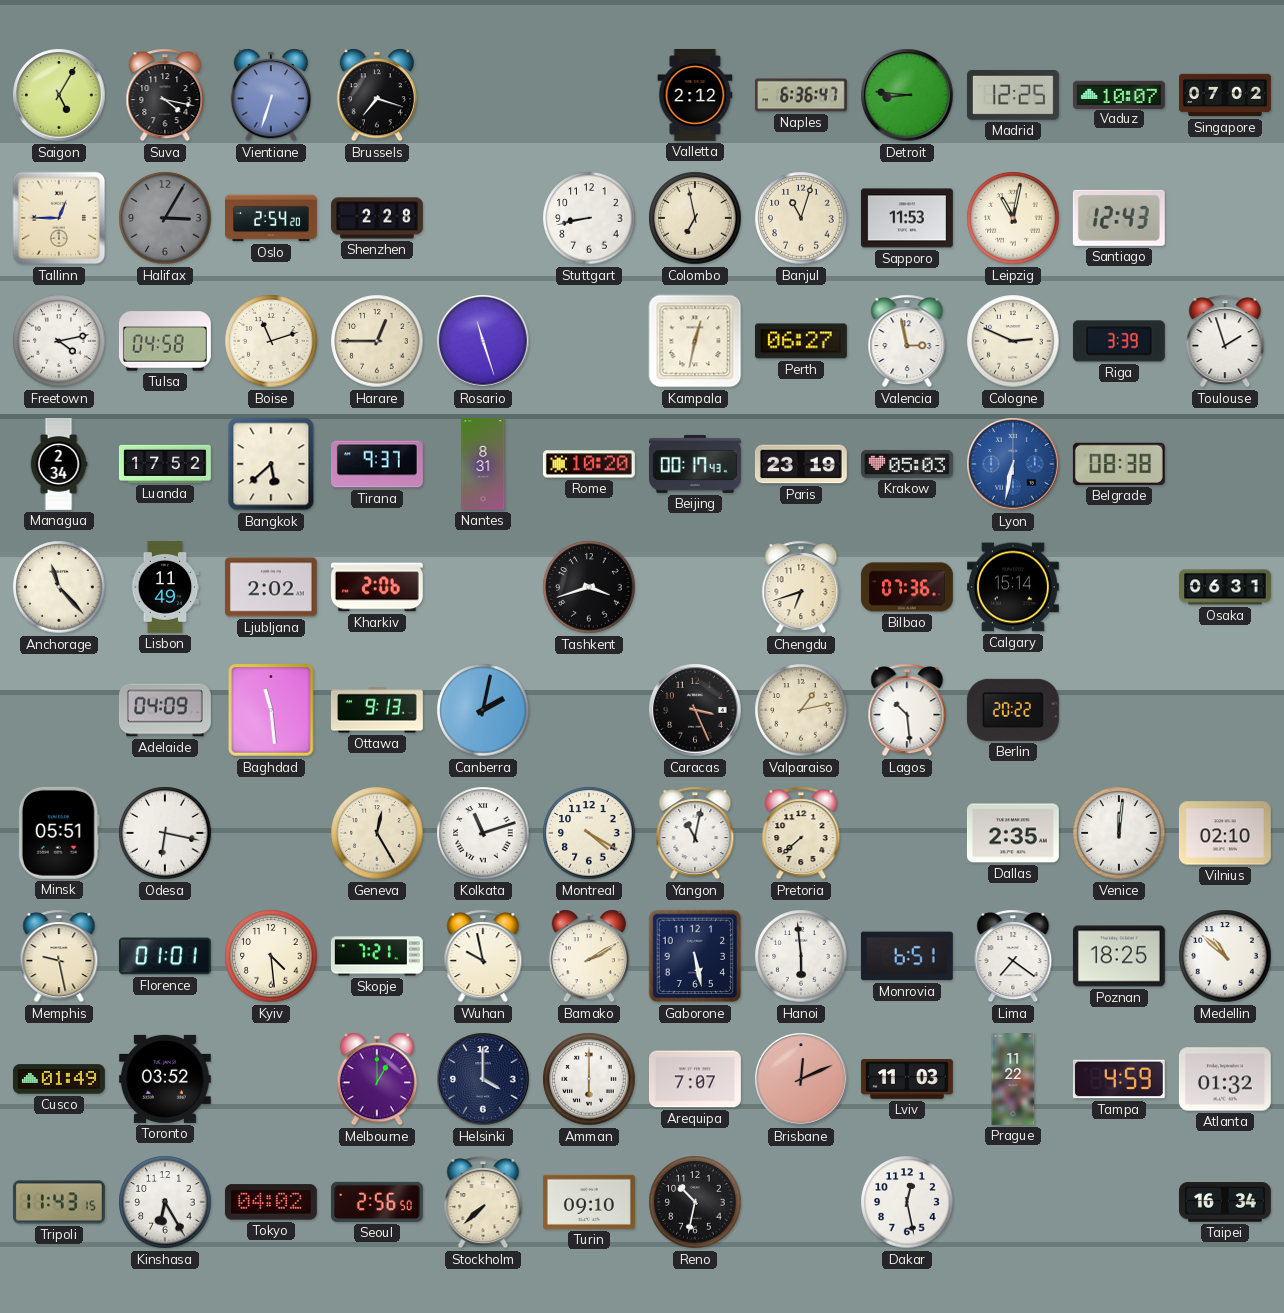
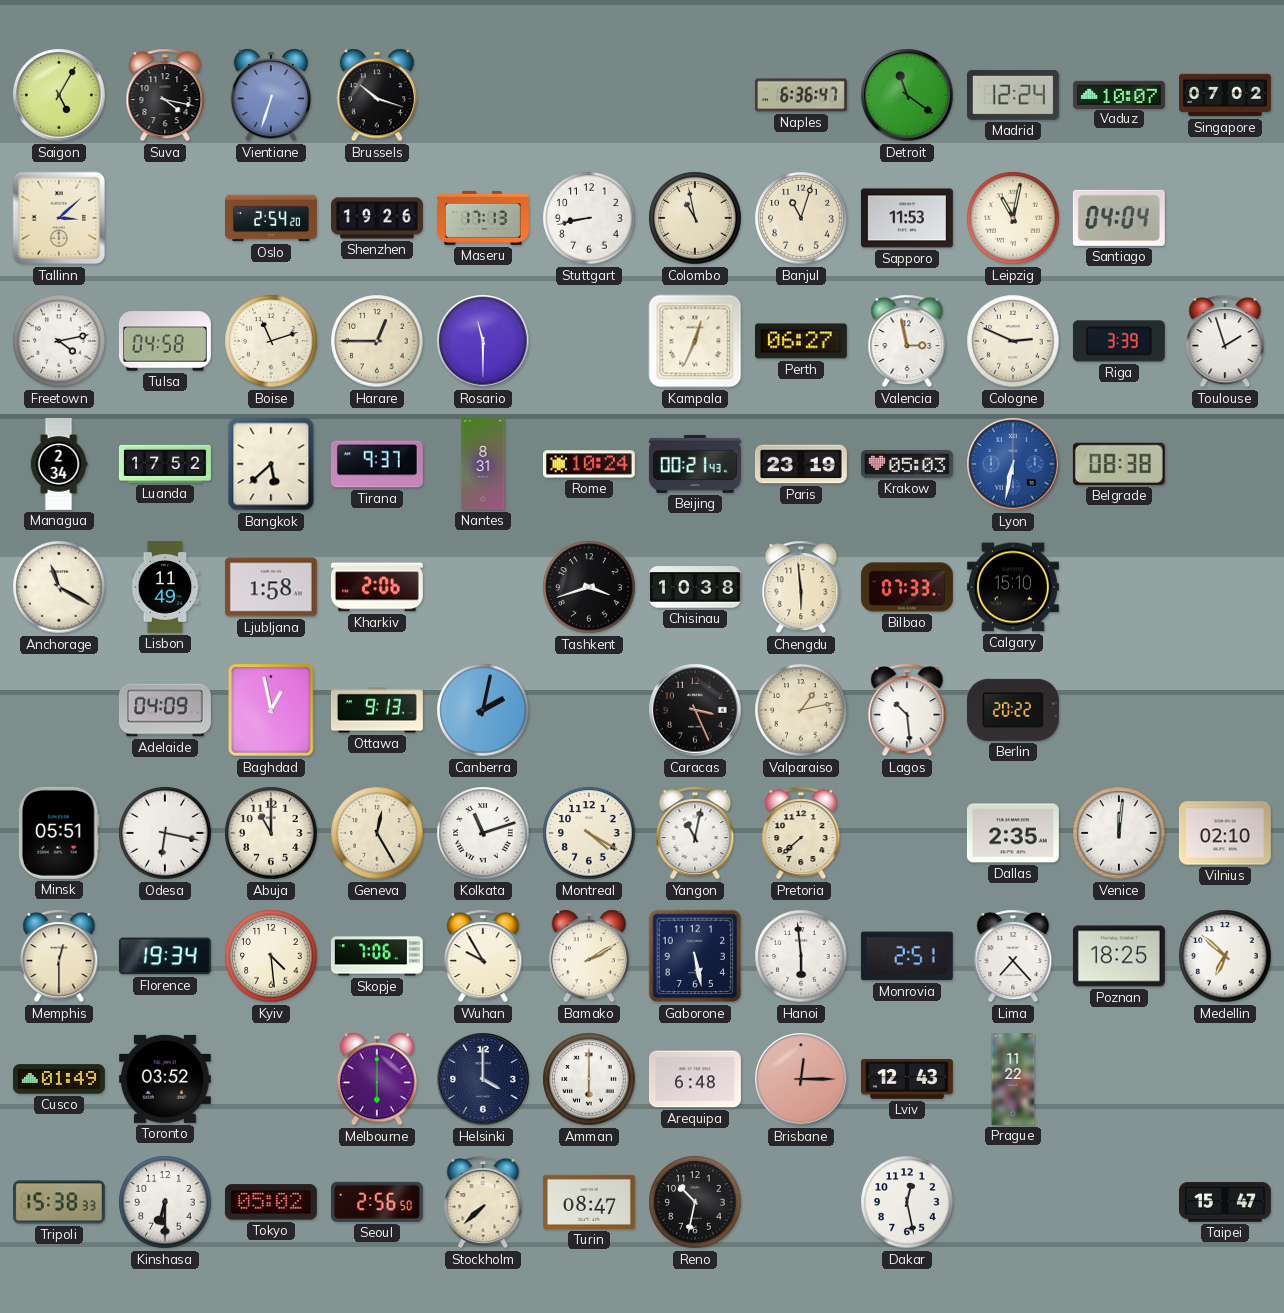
Brussels: 7:18 -> 10:18
Valletta: 2:12 -> none
Detroit: 8:46 -> 11:21
Madrid: 12:25 -> 12:24
Tallinn: 12:45 -> 3:08
Halifax: 3:05 -> none
Shenzhen: 2:28 -> 19:26
Maseru: none -> 17:13
Colombo: 6:58 -> 10:58
Santiago: 12:43 -> 04:04
Rosario: 11:27 -> 11:30
Kampala: 12:32 -> 12:34
Rome: 10:20 -> 10:24
Beijing: 00:17 -> 00:21
Anchorage: 11:23 -> 11:20
Ljubljana: 2:02 -> 1:58
Chisinau: none -> 10:38
Chengdu: 6:42 -> 5:59
Bilbao: 07:36 -> 07:33
Calgary: 15:14 -> 15:10
Osaka: 06:31 -> none
Baghdad: 11:29 -> 12:58
Abuja: none -> 11:00
Memphis: 9:28 -> 12:30
Florence: 01:01 -> 19:34
Skopje: 7:21 -> 7:06
Wuhan: 9:58 -> 9:55
Monrovia: 6:51 -> 2:51
Lima: 7:21 -> 7:23
Medellin: 10:52 -> 6:52
Melbourne: 1:00 -> 6:00
Arequipa: 7:07 -> 6:48
Brisbane: 12:11 -> 12:15
Lviv: 11:03 -> 12:43
Tampa: 4:59 -> none
Atlanta: 01:32 -> none
Tripoli: 11:43 -> 15:38
Kinshasa: 6:25 -> 6:30
Tokyo: 04:02 -> 05:02
Turin: 09:10 -> 08:47
Taipei: 16:34 -> 15:47
